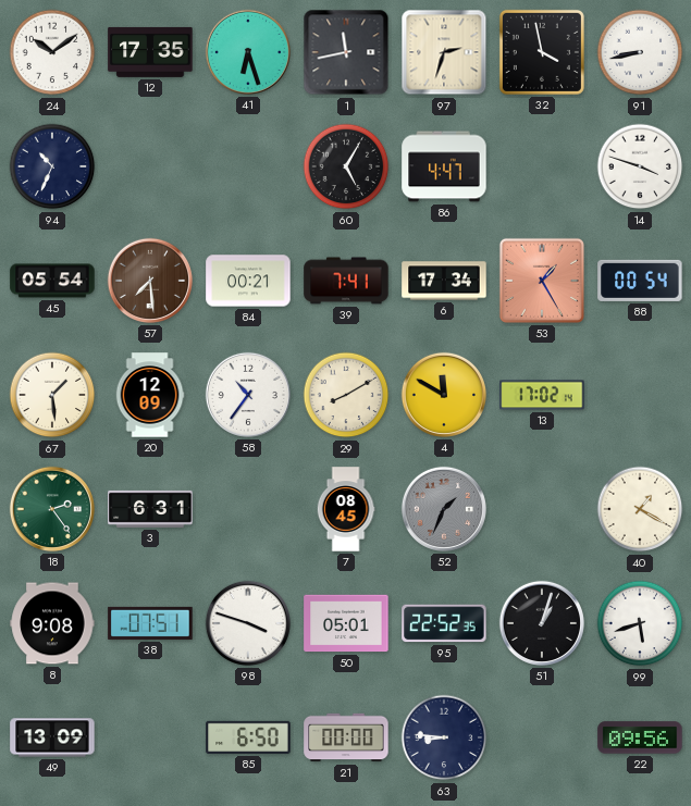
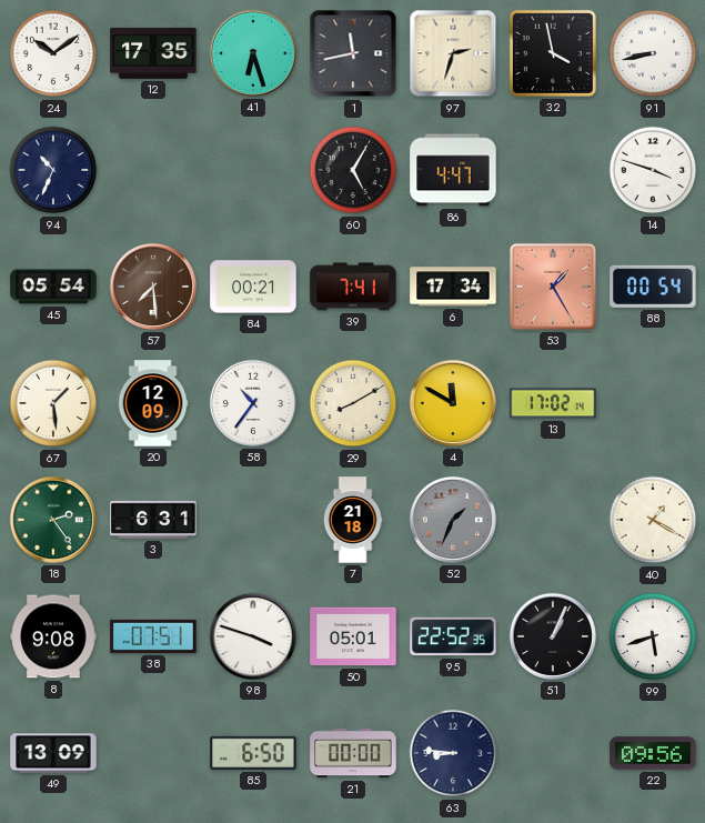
7: 08:45 -> 21:18
51: 1:03 -> 1:04
